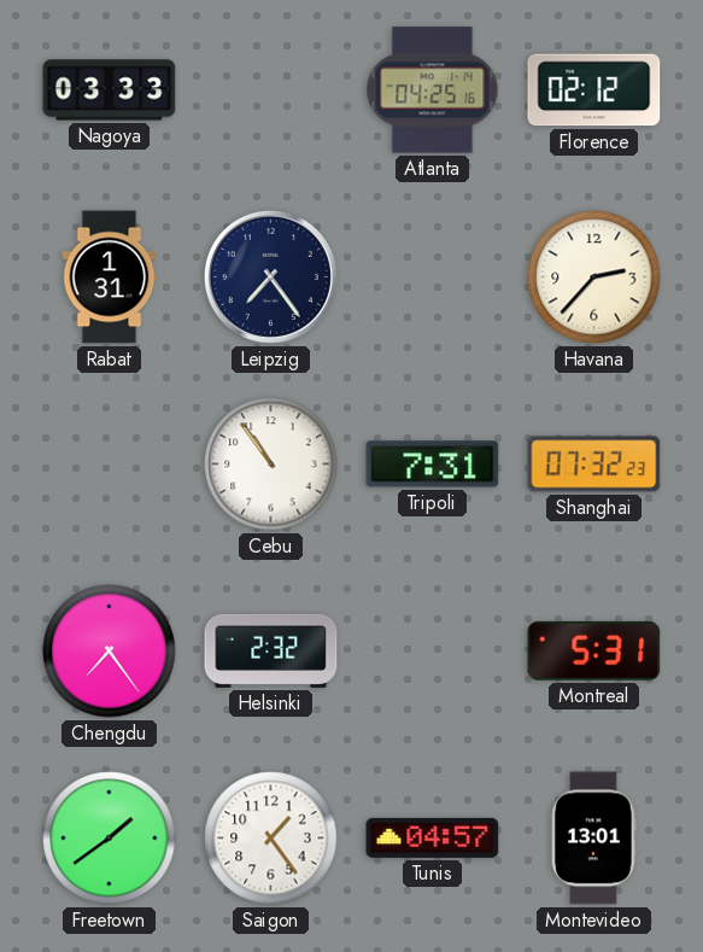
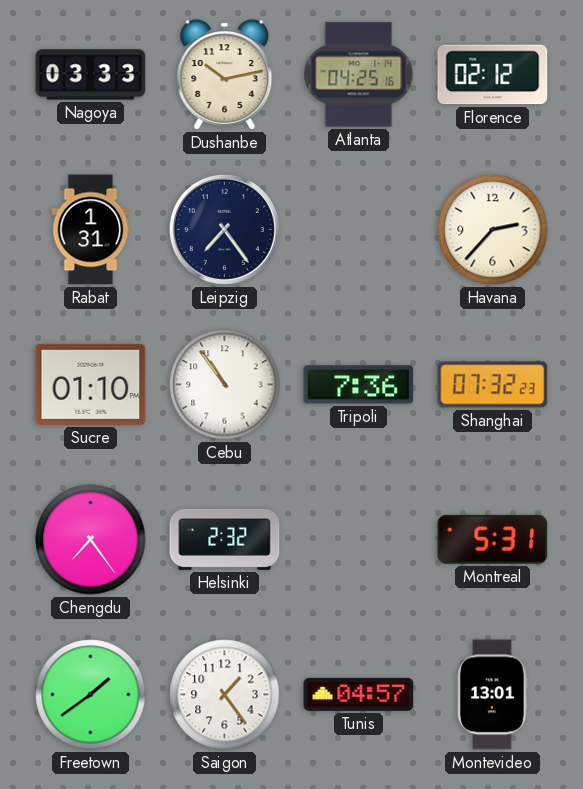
Dushanbe: none -> 10:13
Sucre: none -> 01:10
Tripoli: 7:31 -> 7:36
